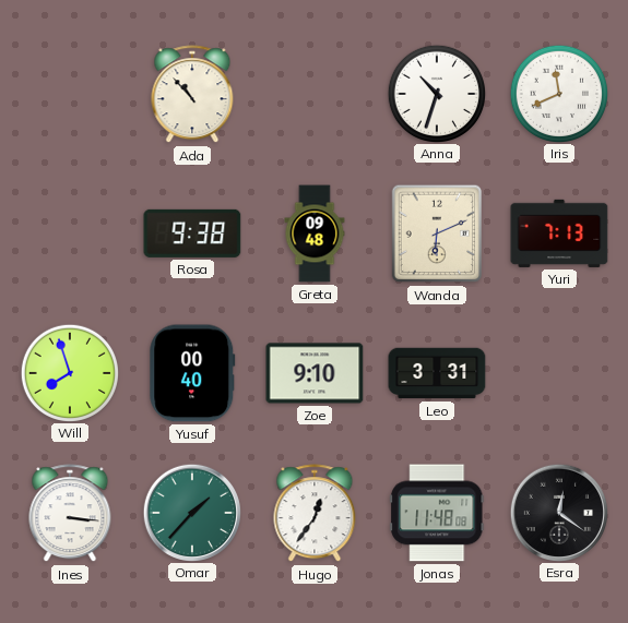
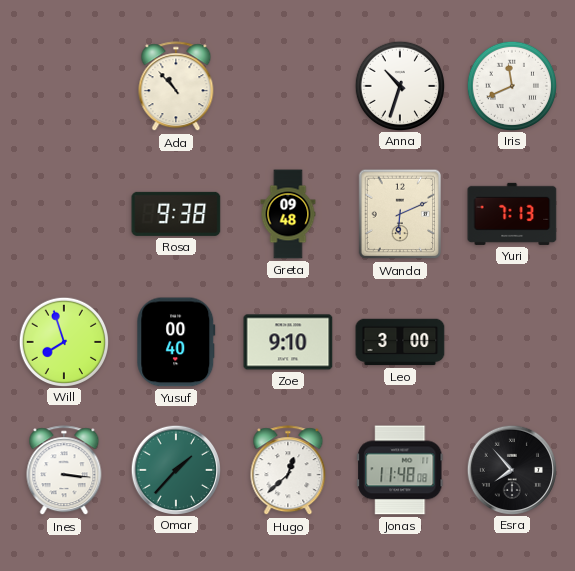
Leo: 3:31 -> 3:00
Hugo: 12:36 -> 12:38
Esra: 12:21 -> 7:53
